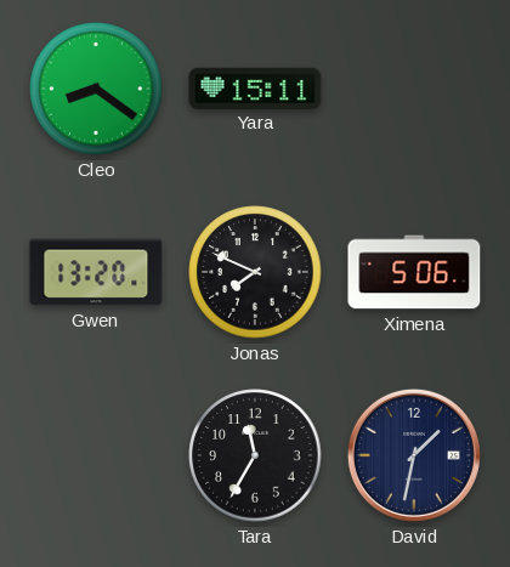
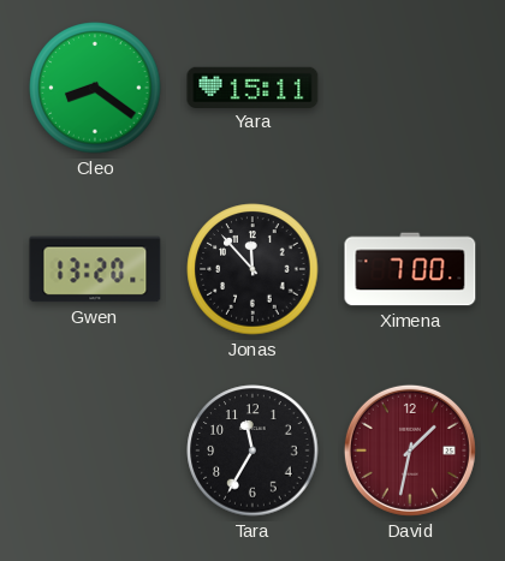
Jonas: 7:49 -> 11:53
Ximena: 5:06 -> 7:00
David dial: navy -> burgundy
